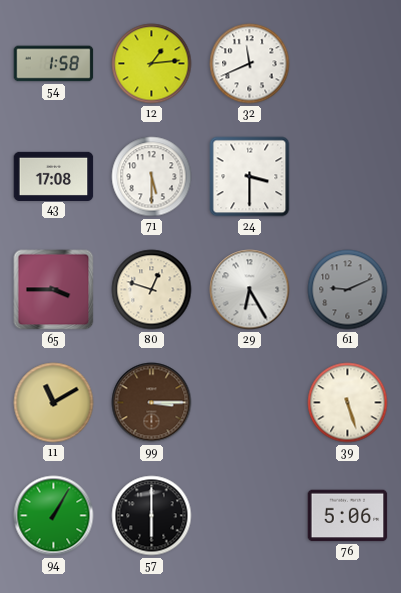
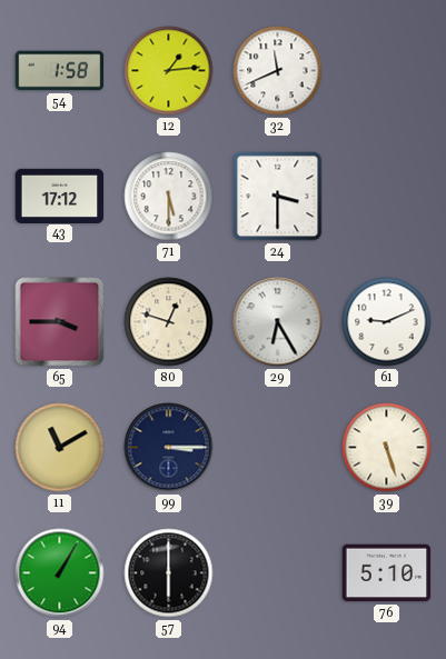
43: 17:08 -> 17:12
61 dial: grey -> white
99 dial: brown -> navy
76: 5:06 -> 5:10
